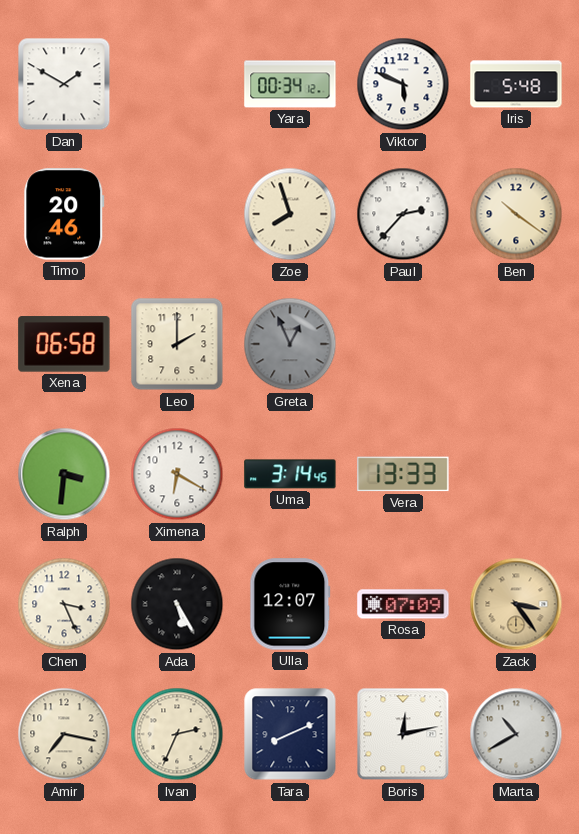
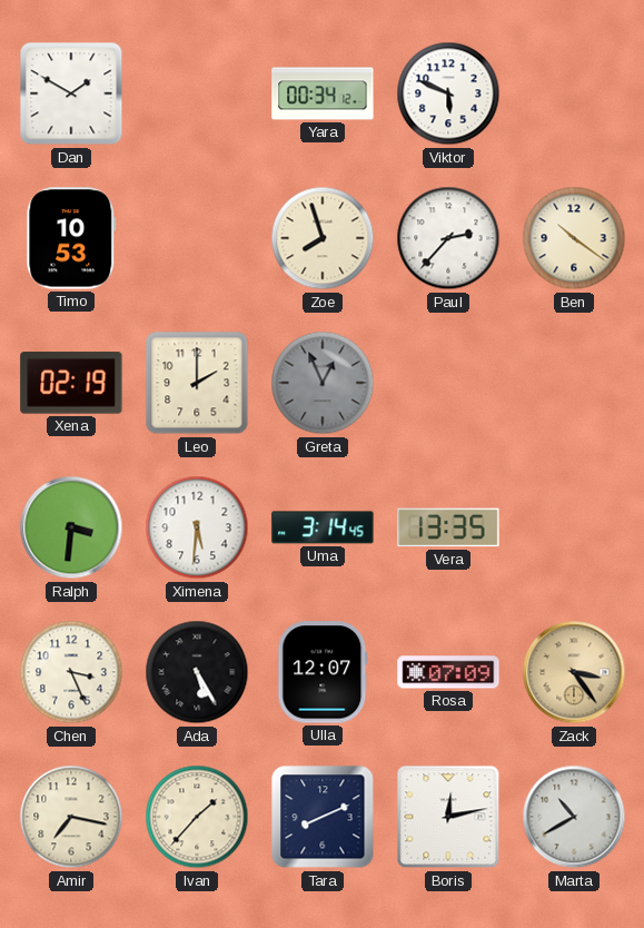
Iris: 5:48 -> none
Timo: 20:46 -> 10:53
Xena: 06:58 -> 02:19
Ximena: 6:20 -> 5:31
Vera: 13:33 -> 13:35
Ivan: 2:34 -> 1:37
